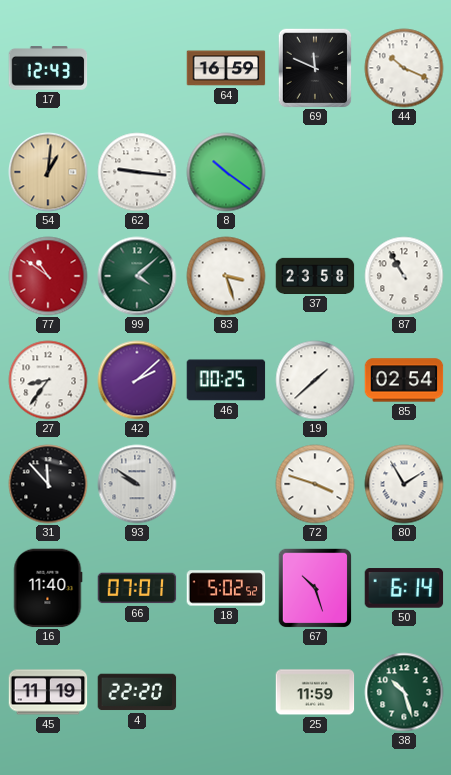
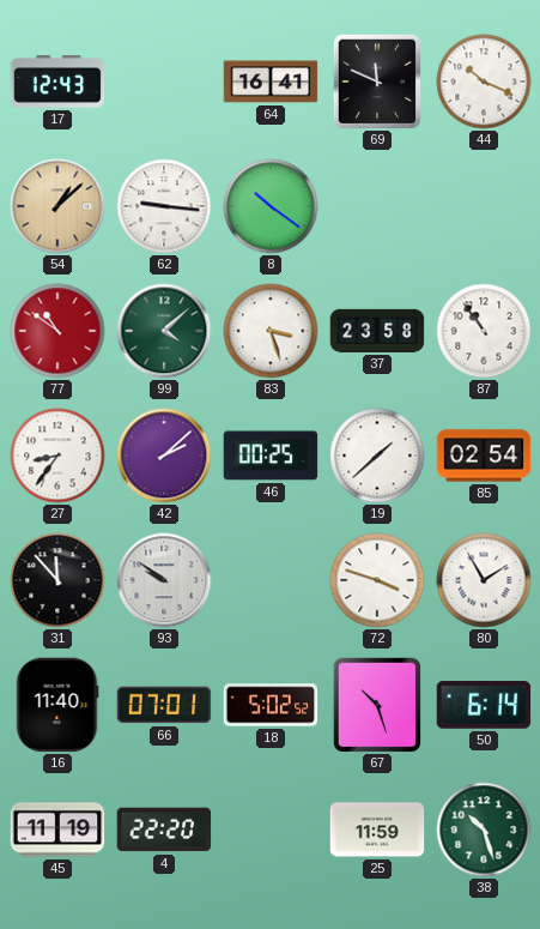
64: 16:59 -> 16:41
54: 1:01 -> 1:08
87: 10:55 -> 10:54
